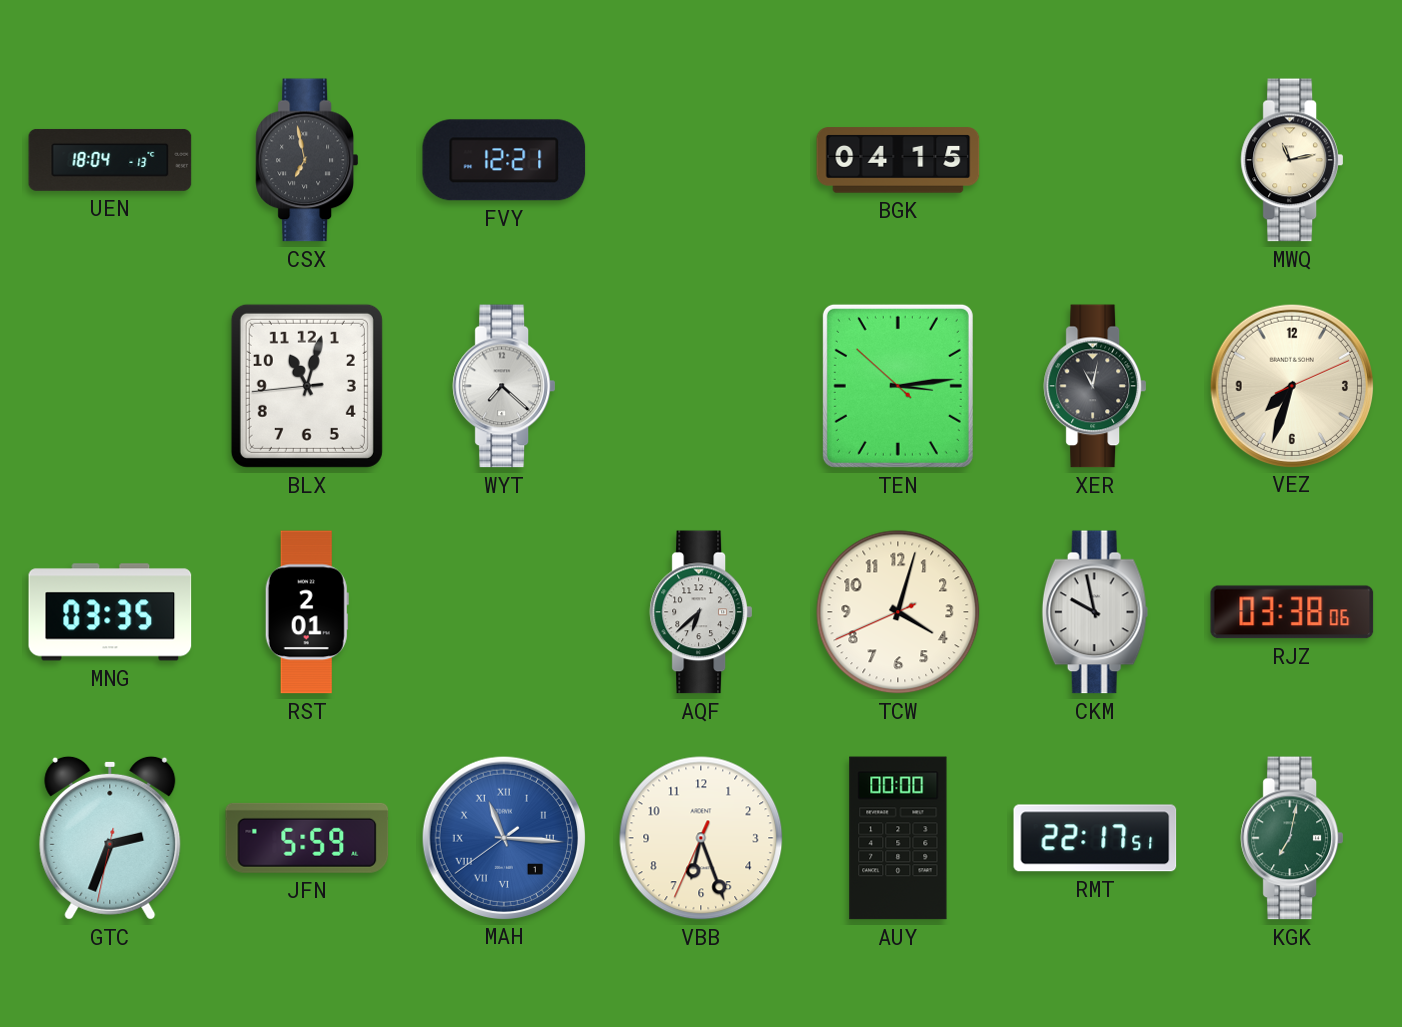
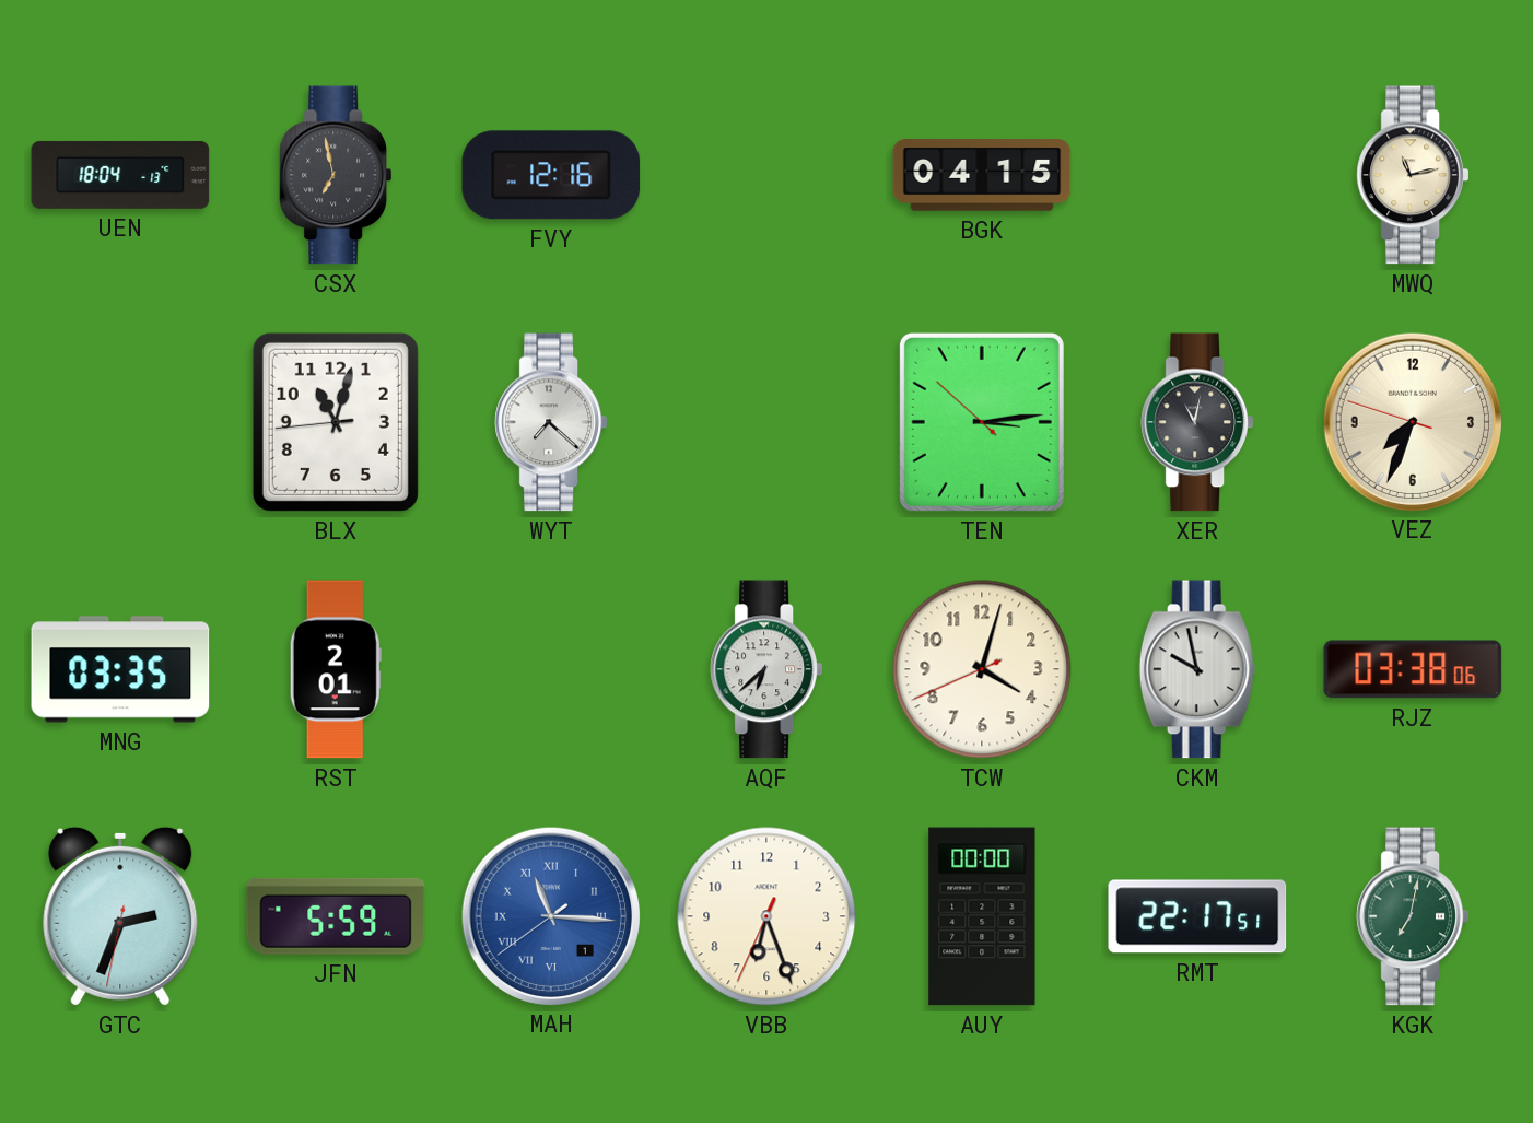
FVY: 12:21 -> 12:16
VEZ: 7:33:11 -> 7:33:48
